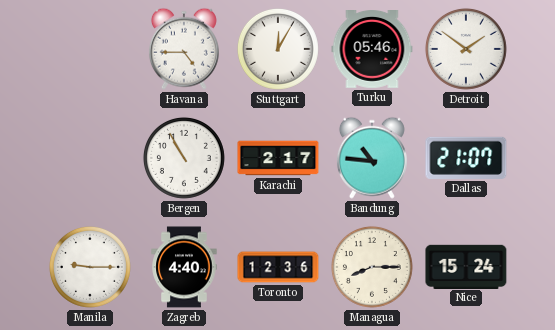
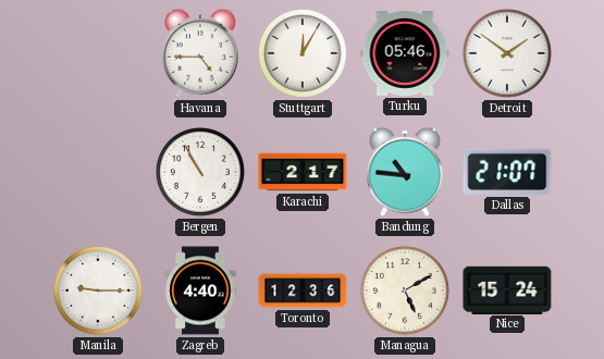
Managua: 8:15 -> 5:10
